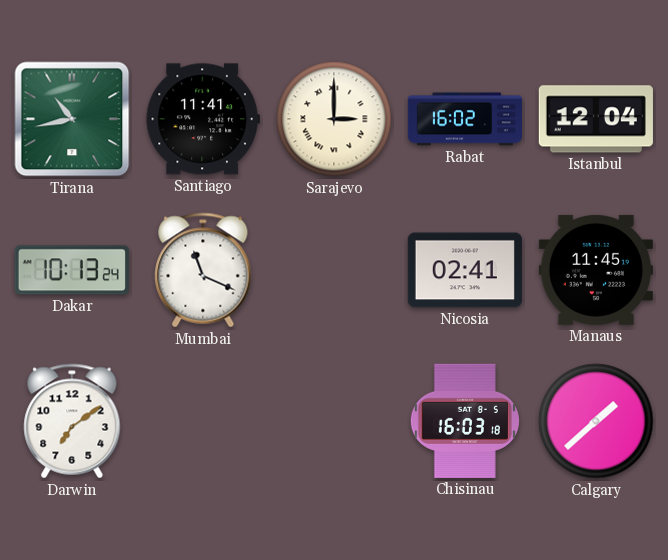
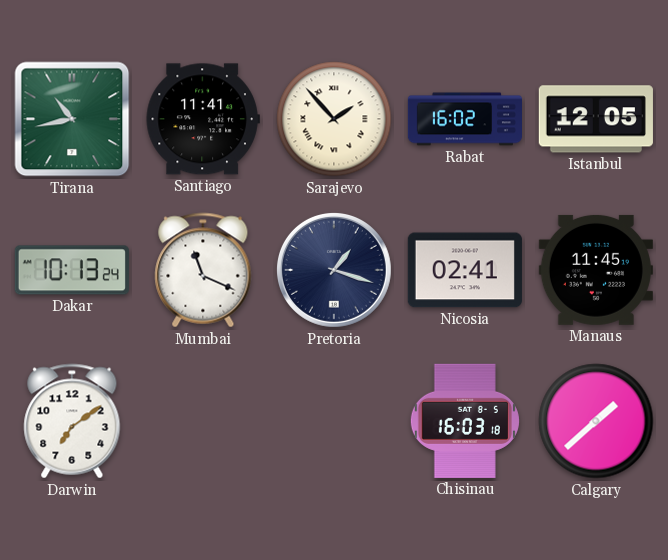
Sarajevo: 3:00 -> 1:53
Istanbul: 12:04 -> 12:05
Pretoria: none -> 1:18
